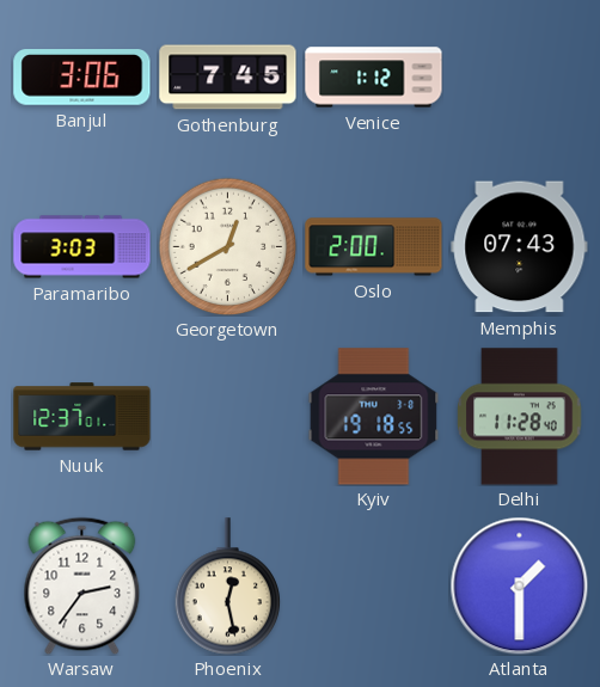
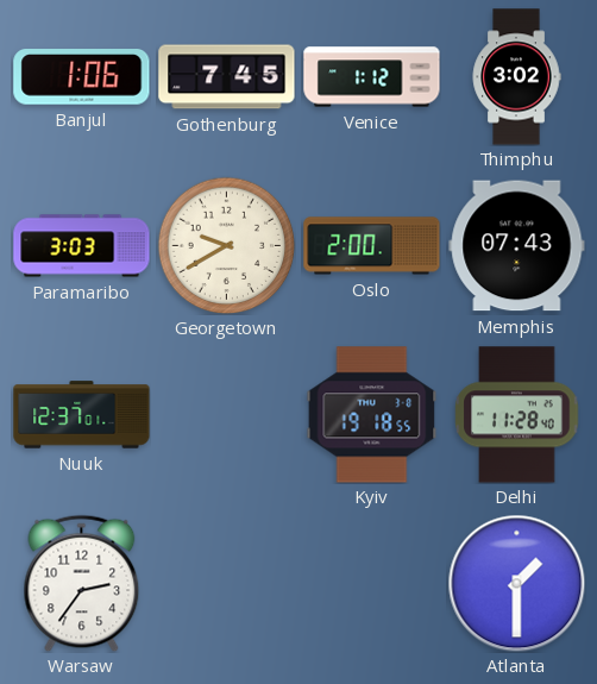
Banjul: 3:06 -> 1:06
Thimphu: none -> 3:02
Georgetown: 12:40 -> 9:40
Phoenix: 12:28 -> none
